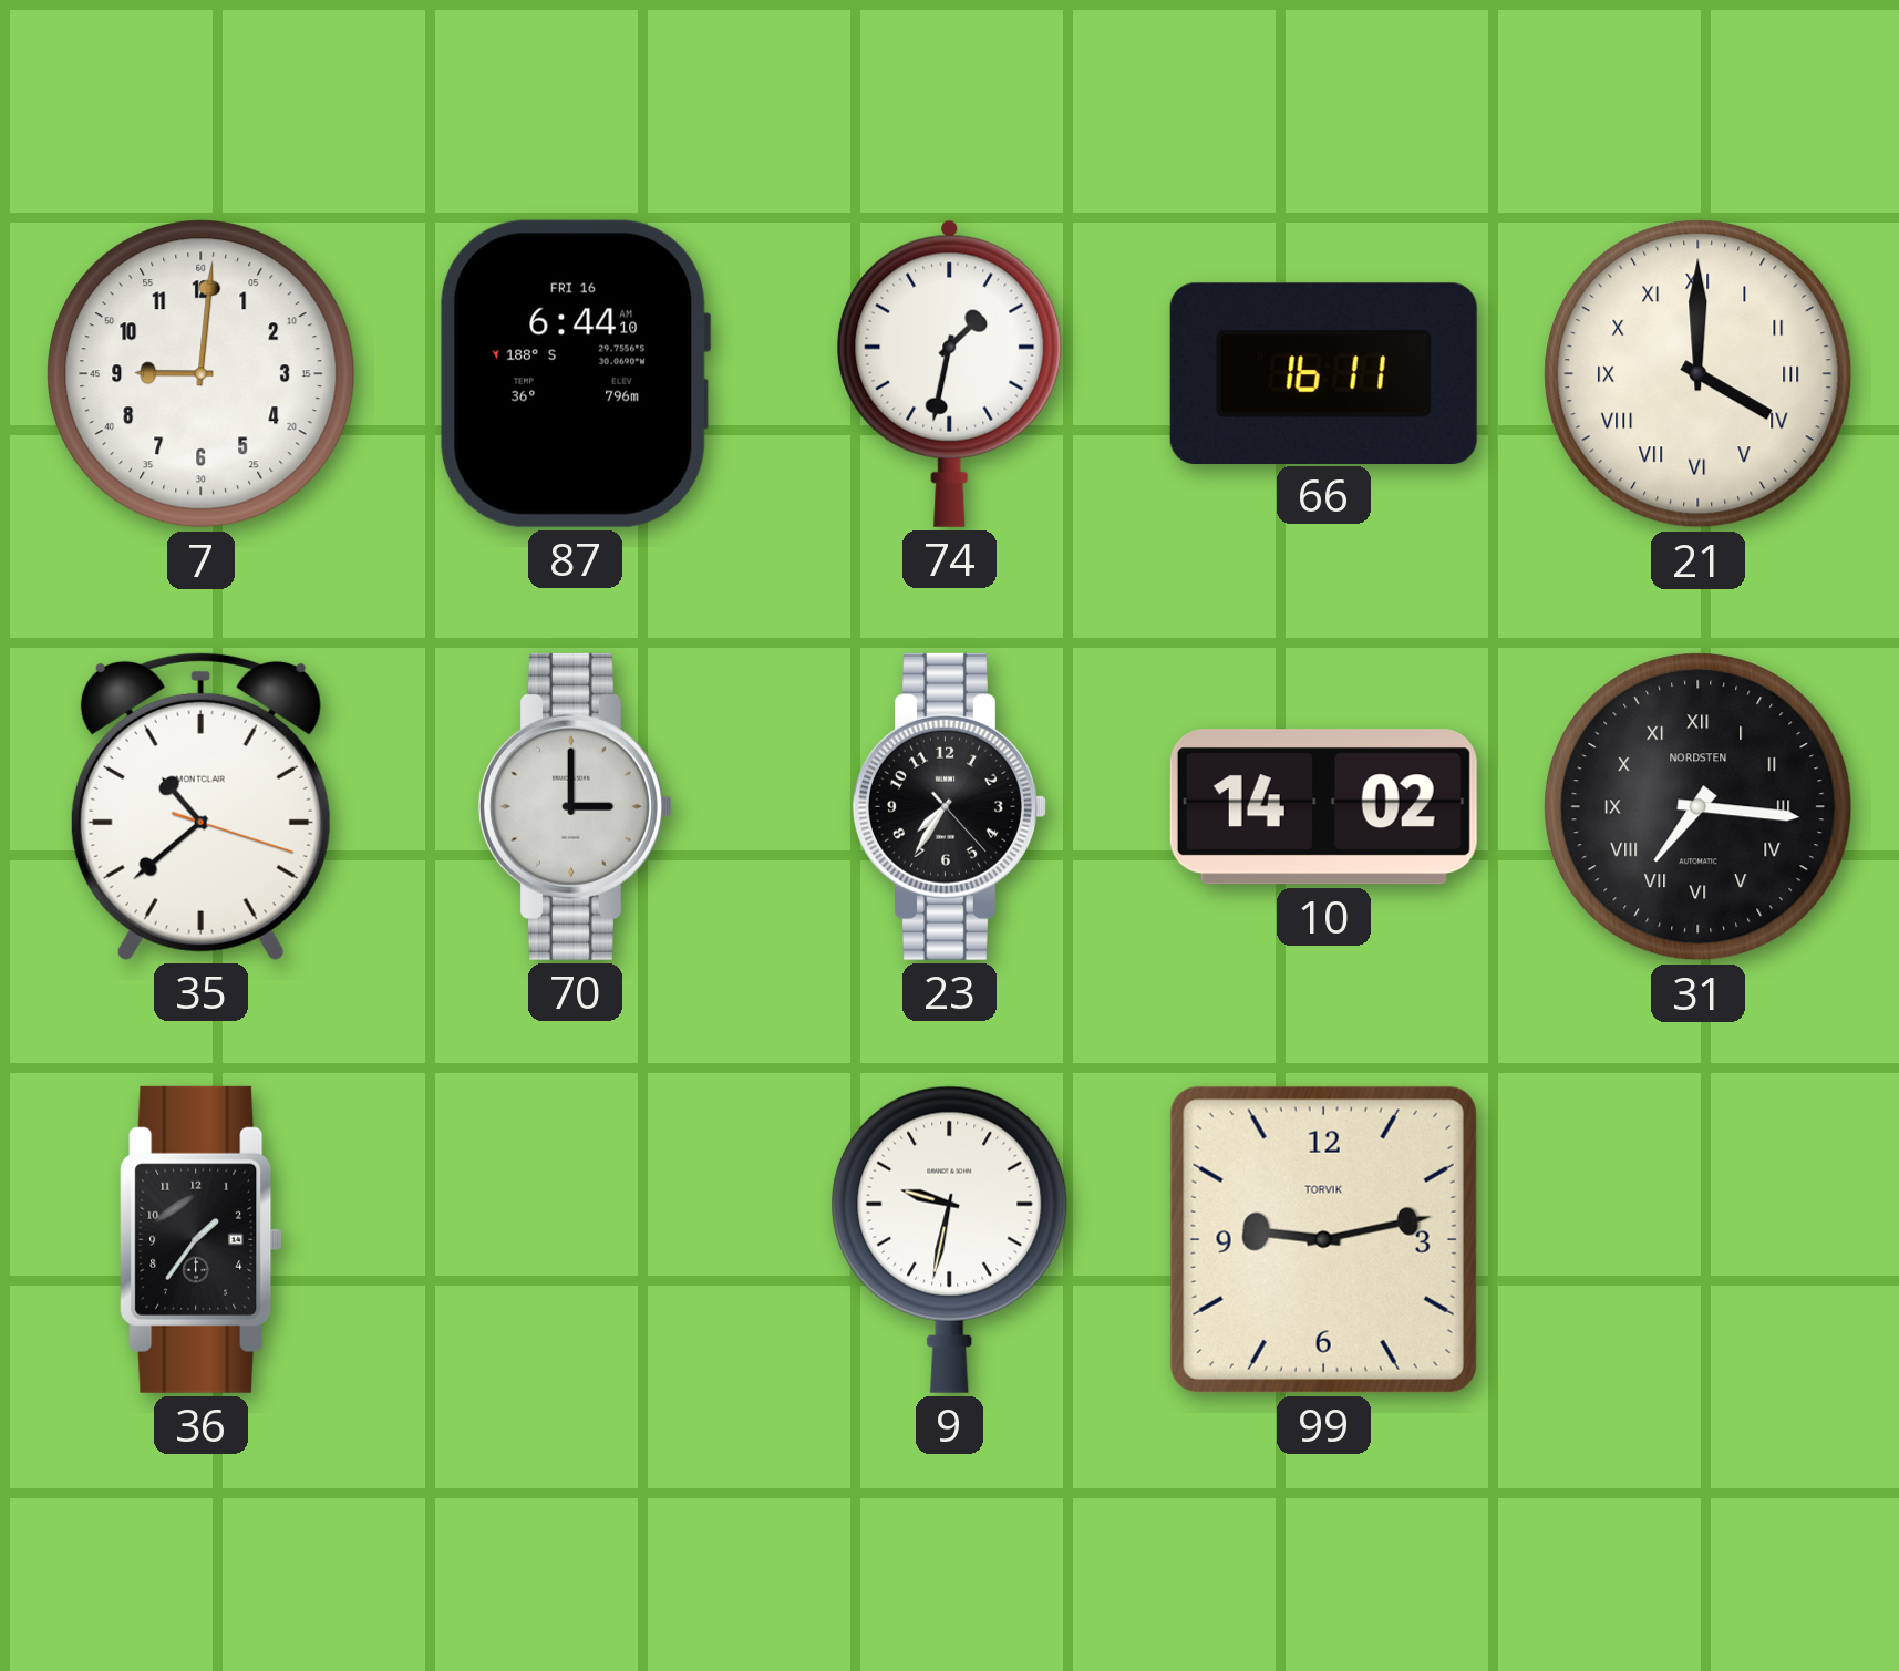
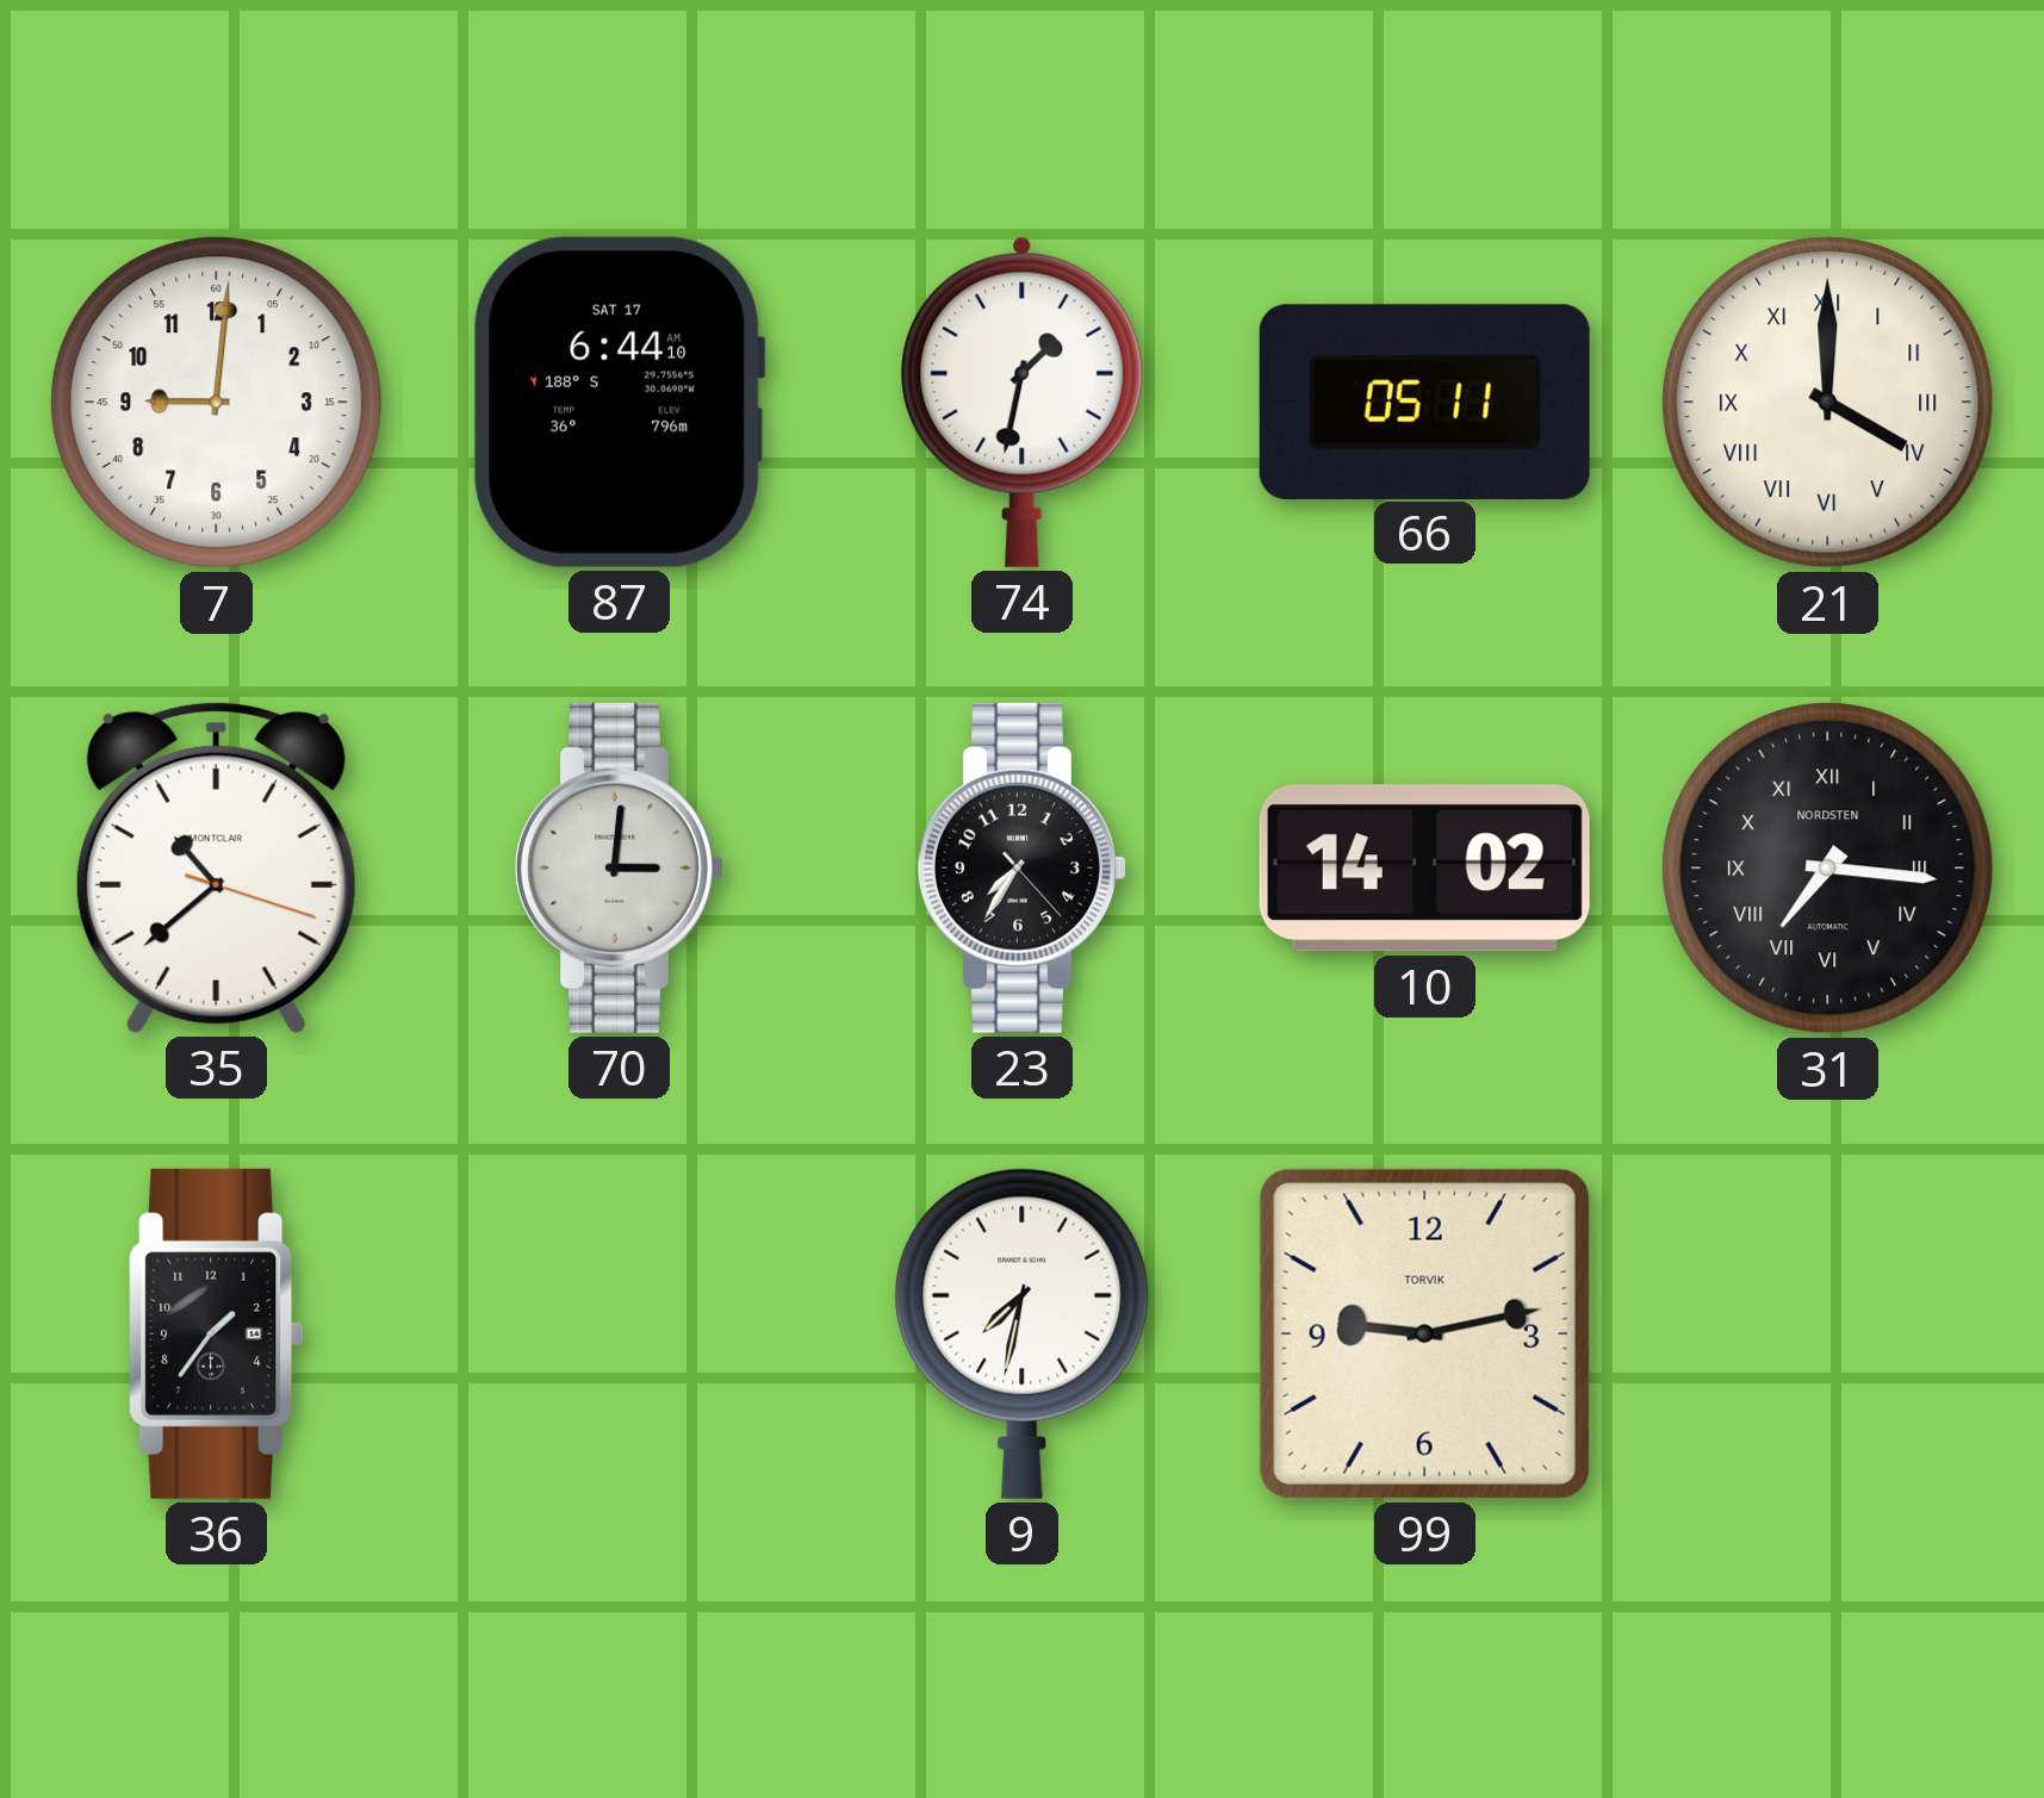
87 date: FRI 16 -> SAT 17
66: 16:11 -> 05:11
70: 3:00 -> 3:01
9: 9:32 -> 7:32
